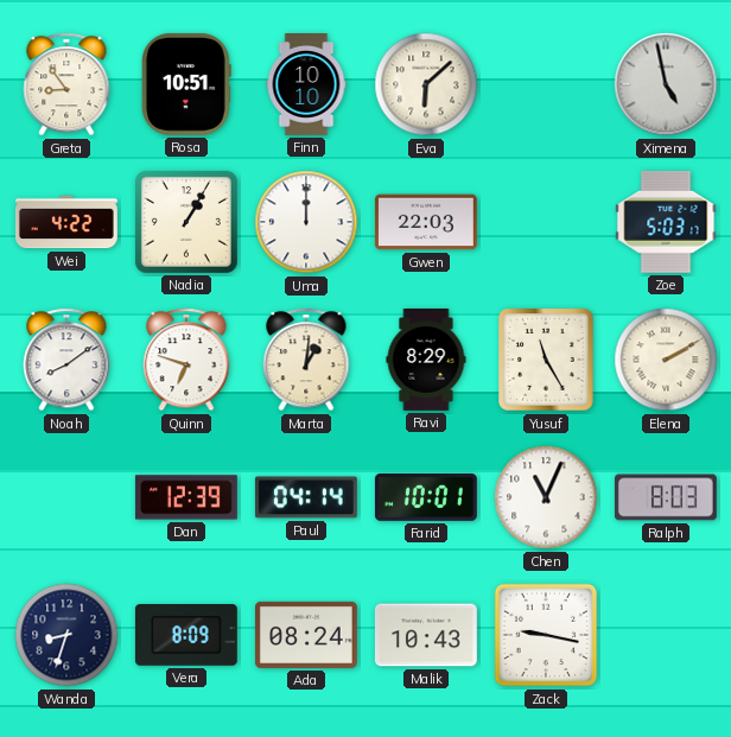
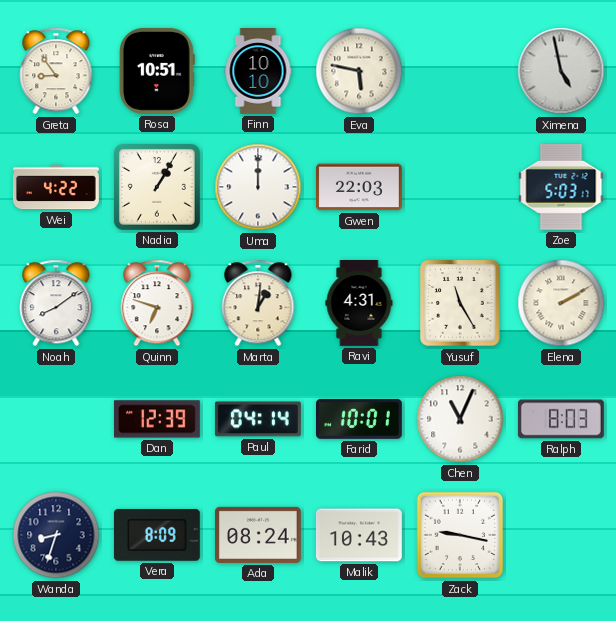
Eva: 6:08 -> 5:47
Ravi: 8:29 -> 4:31
